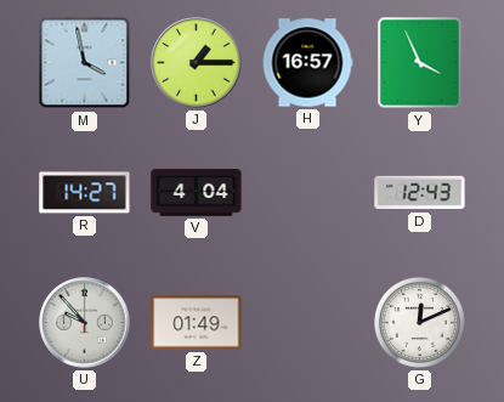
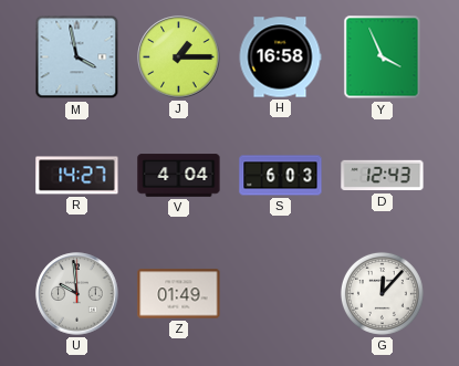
H: 16:57 -> 16:58
S: none -> 6:03
U: 9:53 -> 9:59
G: 12:11 -> 12:07
